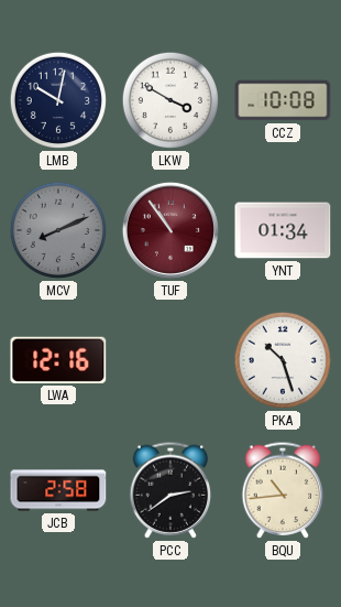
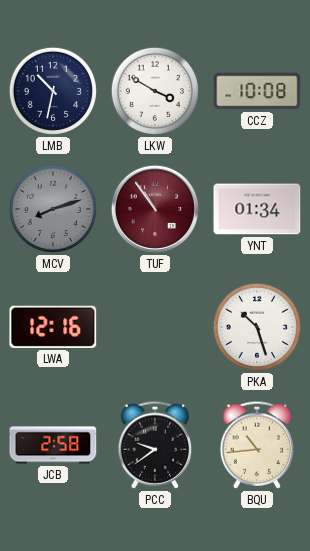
LMB: 10:02 -> 10:32
MCV: 8:11 -> 8:12
PCC: 2:39 -> 9:39
